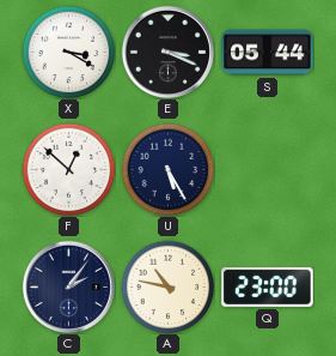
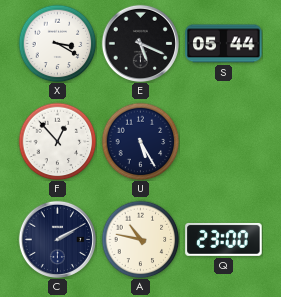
E: 3:19 -> 5:19
F: 12:52 -> 12:53
C: 2:06 -> 2:10
